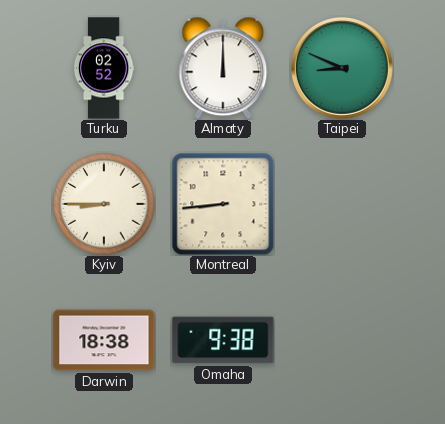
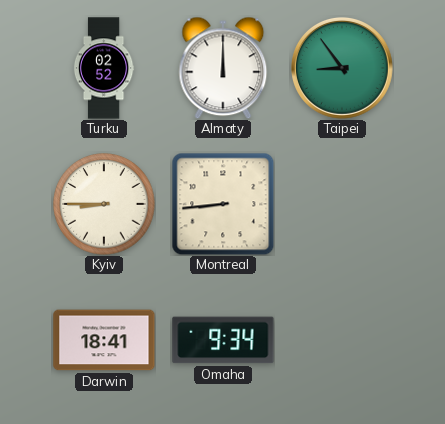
Taipei: 8:49 -> 8:54
Darwin: 18:38 -> 18:41
Omaha: 9:38 -> 9:34
